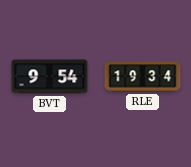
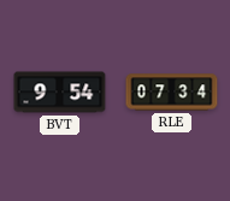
RLE: 19:34 -> 07:34
